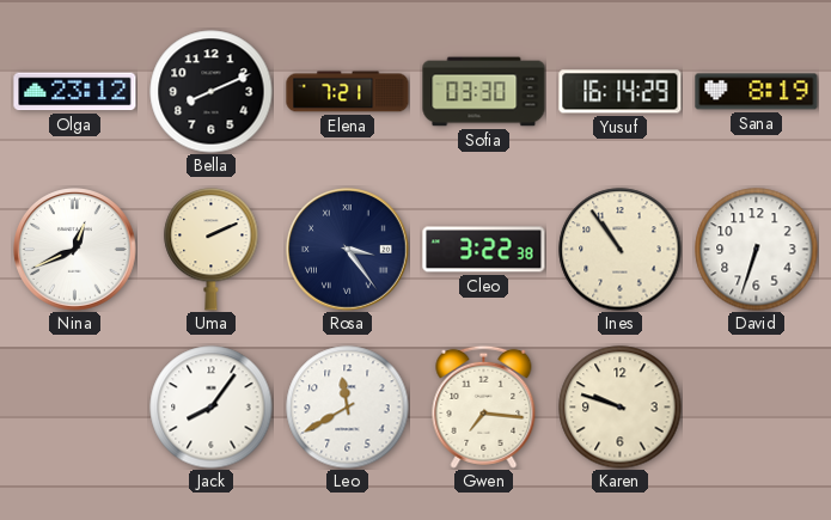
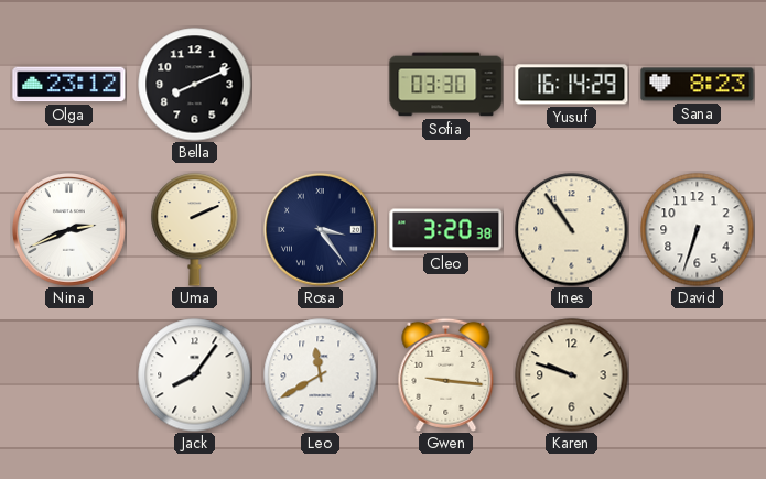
Elena: 7:21 -> none
Sana: 8:19 -> 8:23
Nina: 12:41 -> 2:41
Cleo: 3:22 -> 3:20
Gwen: 7:16 -> 9:16
